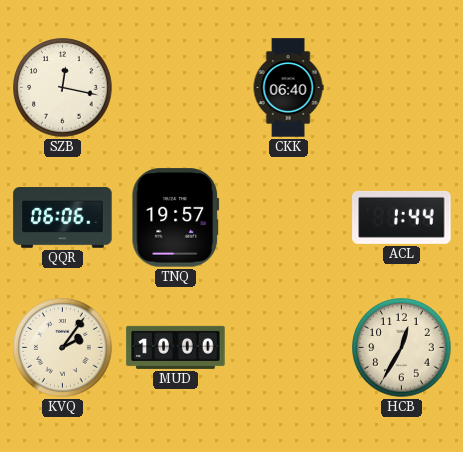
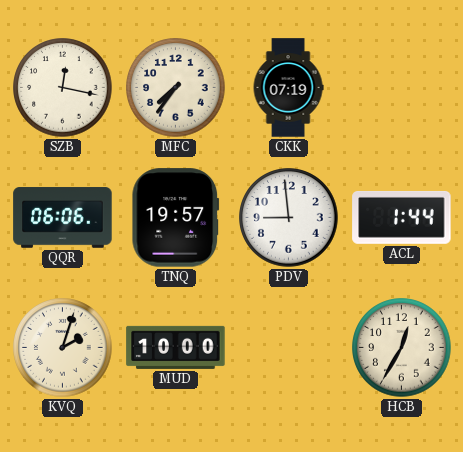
MFC: none -> 7:36
CKK: 06:40 -> 07:19
PDV: none -> 8:59
KVQ: 2:06 -> 2:03
